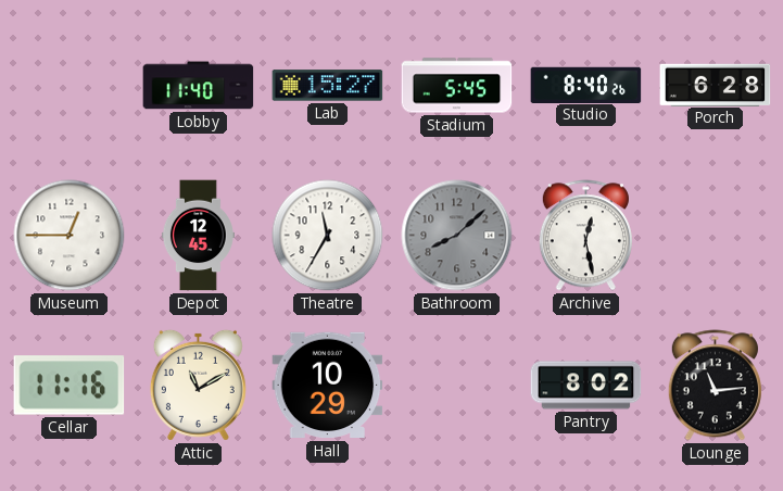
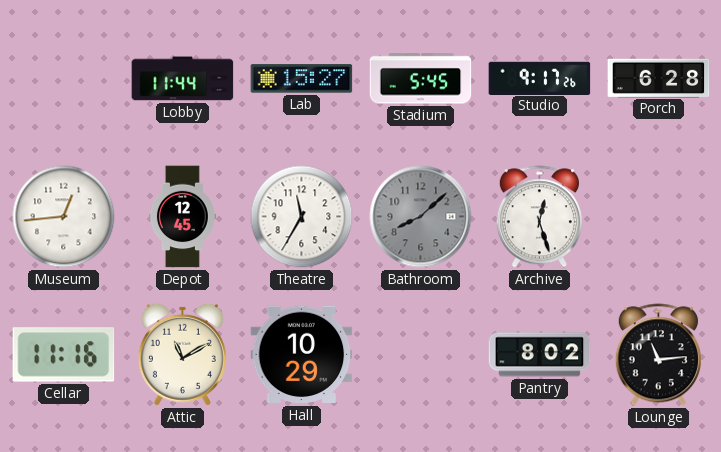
Lobby: 11:40 -> 11:44
Studio: 8:40 -> 9:17
Museum: 12:45 -> 12:44
Archive: 12:28 -> 12:27
